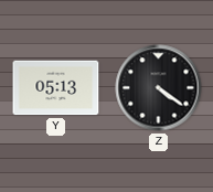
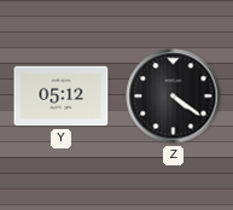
Y: 05:13 -> 05:12
